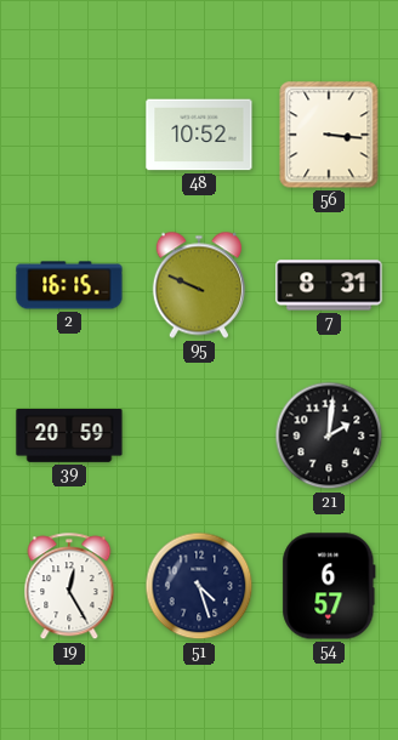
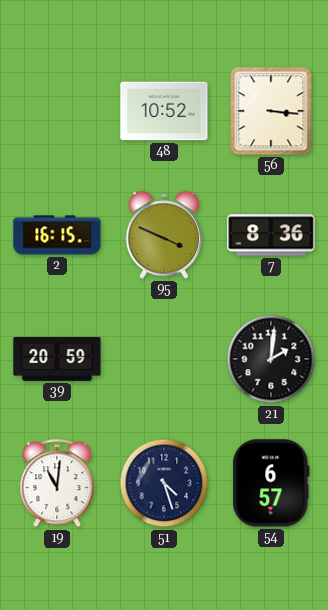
95: 9:49 -> 3:49
7: 8:31 -> 8:36
19: 12:25 -> 11:01
